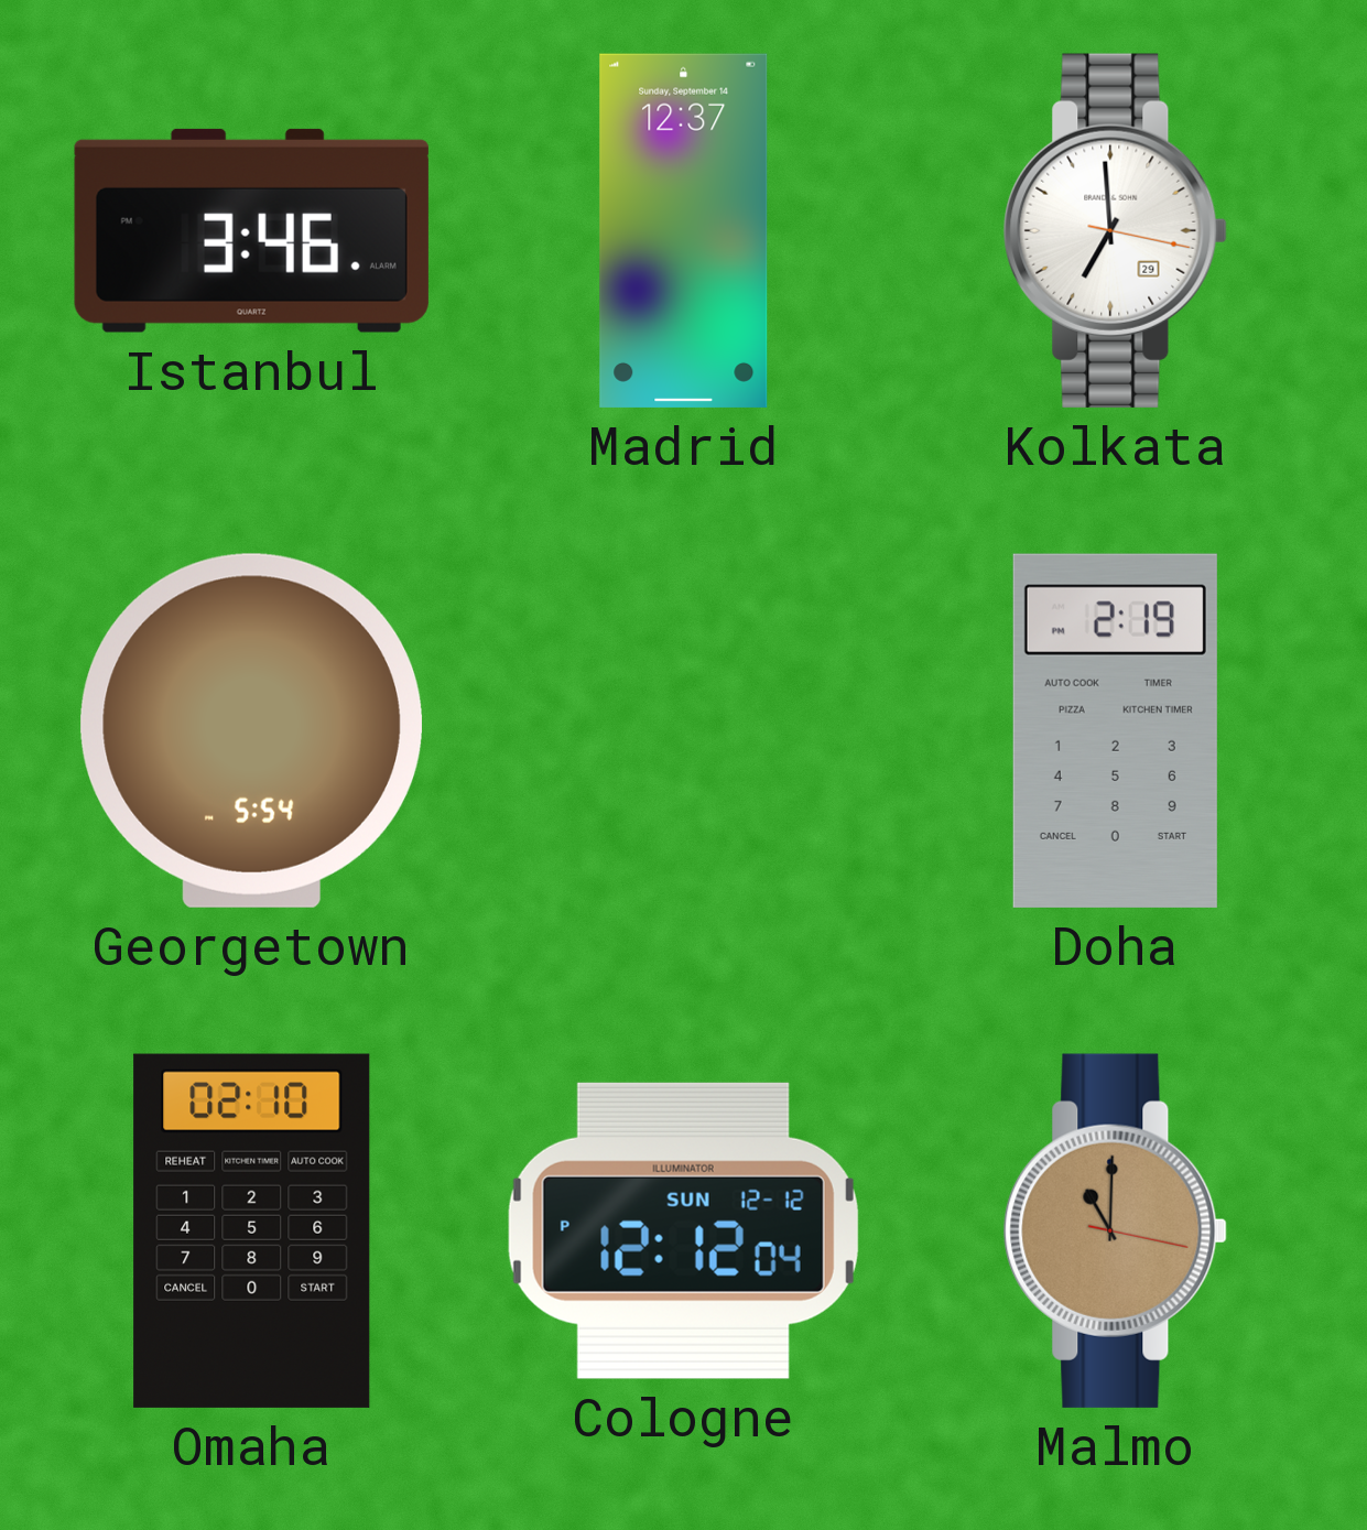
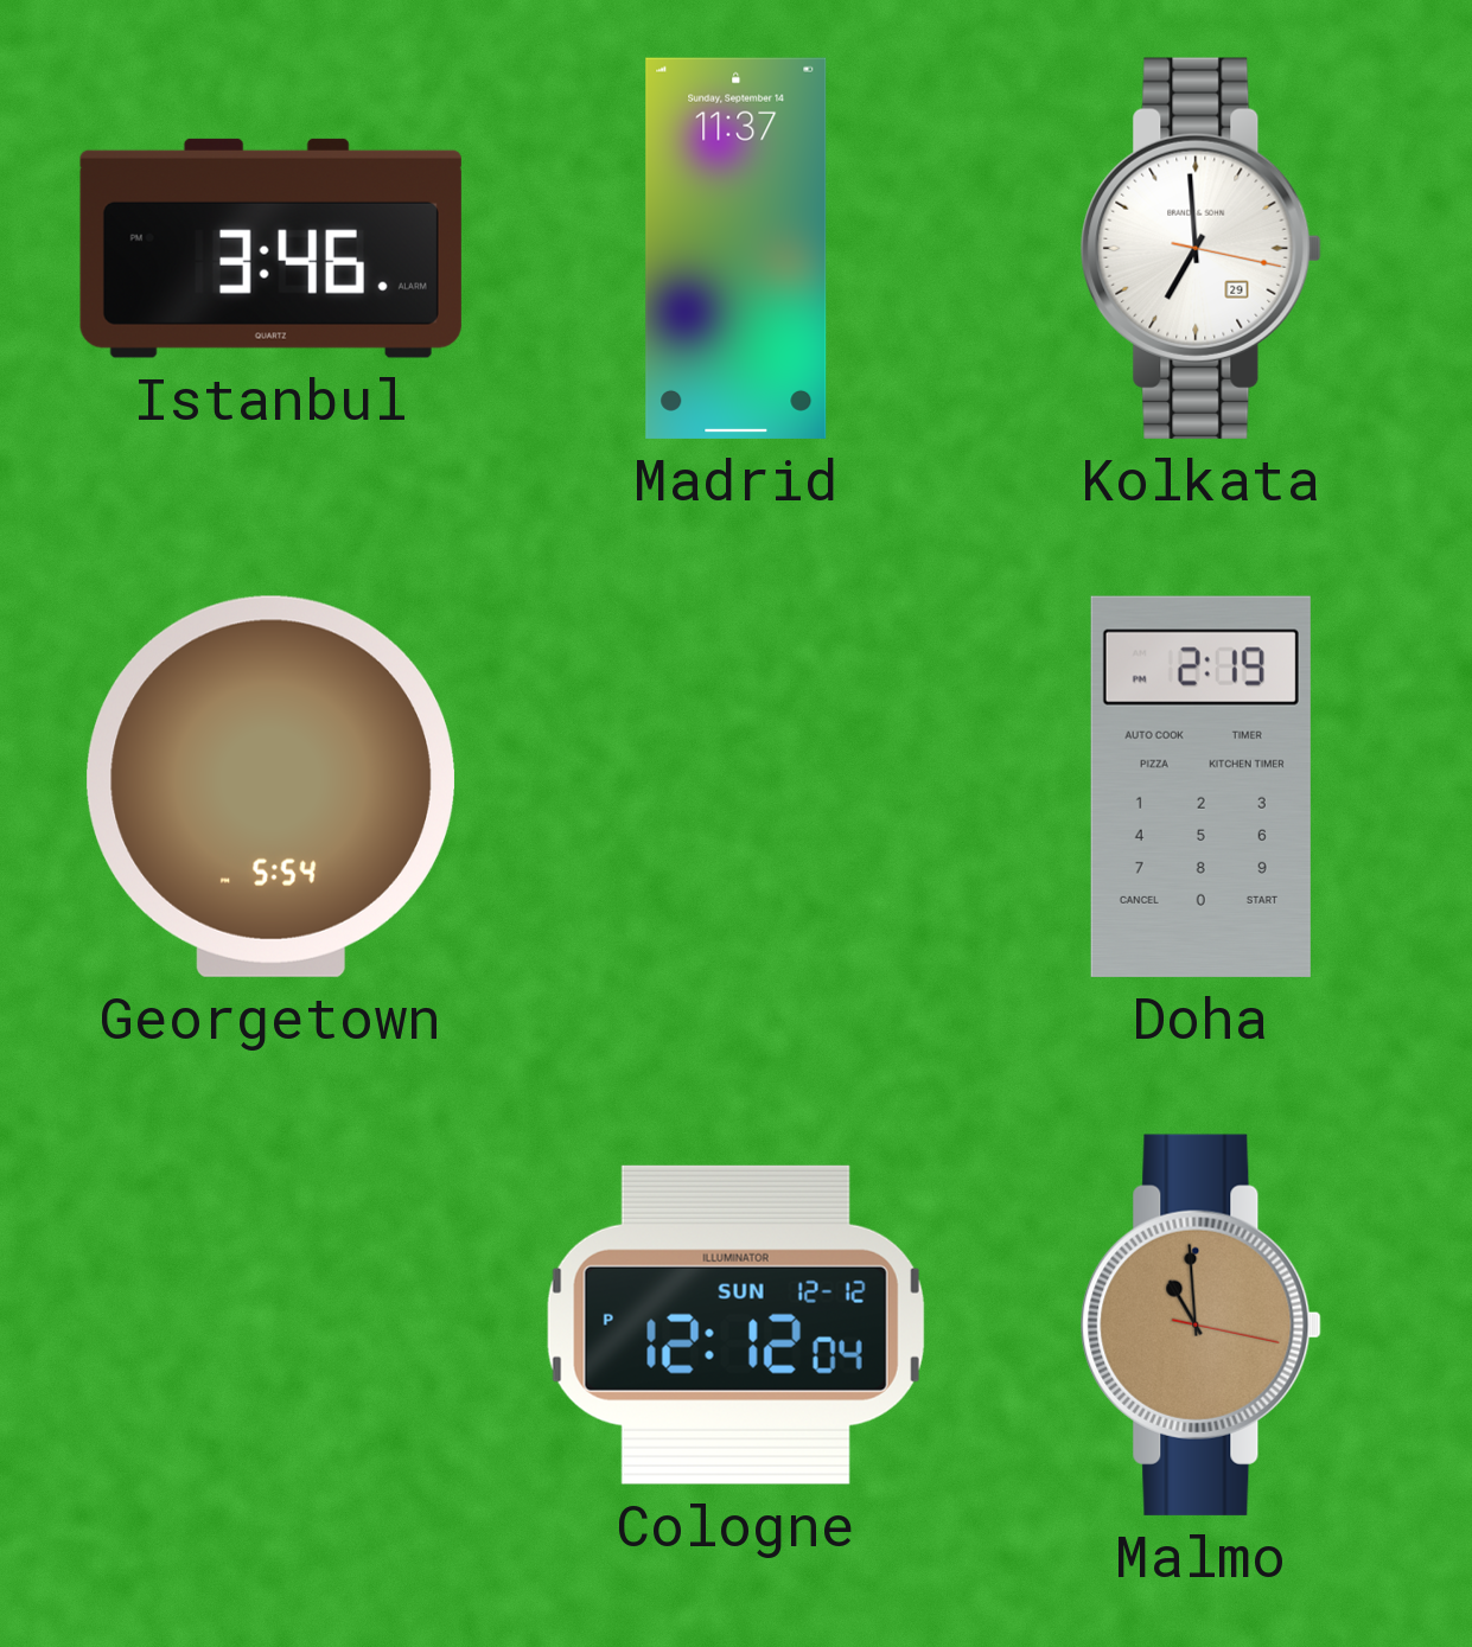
Madrid: 12:37 -> 11:37
Omaha: 02:10 -> none
Malmo: 11:00 -> 10:59
